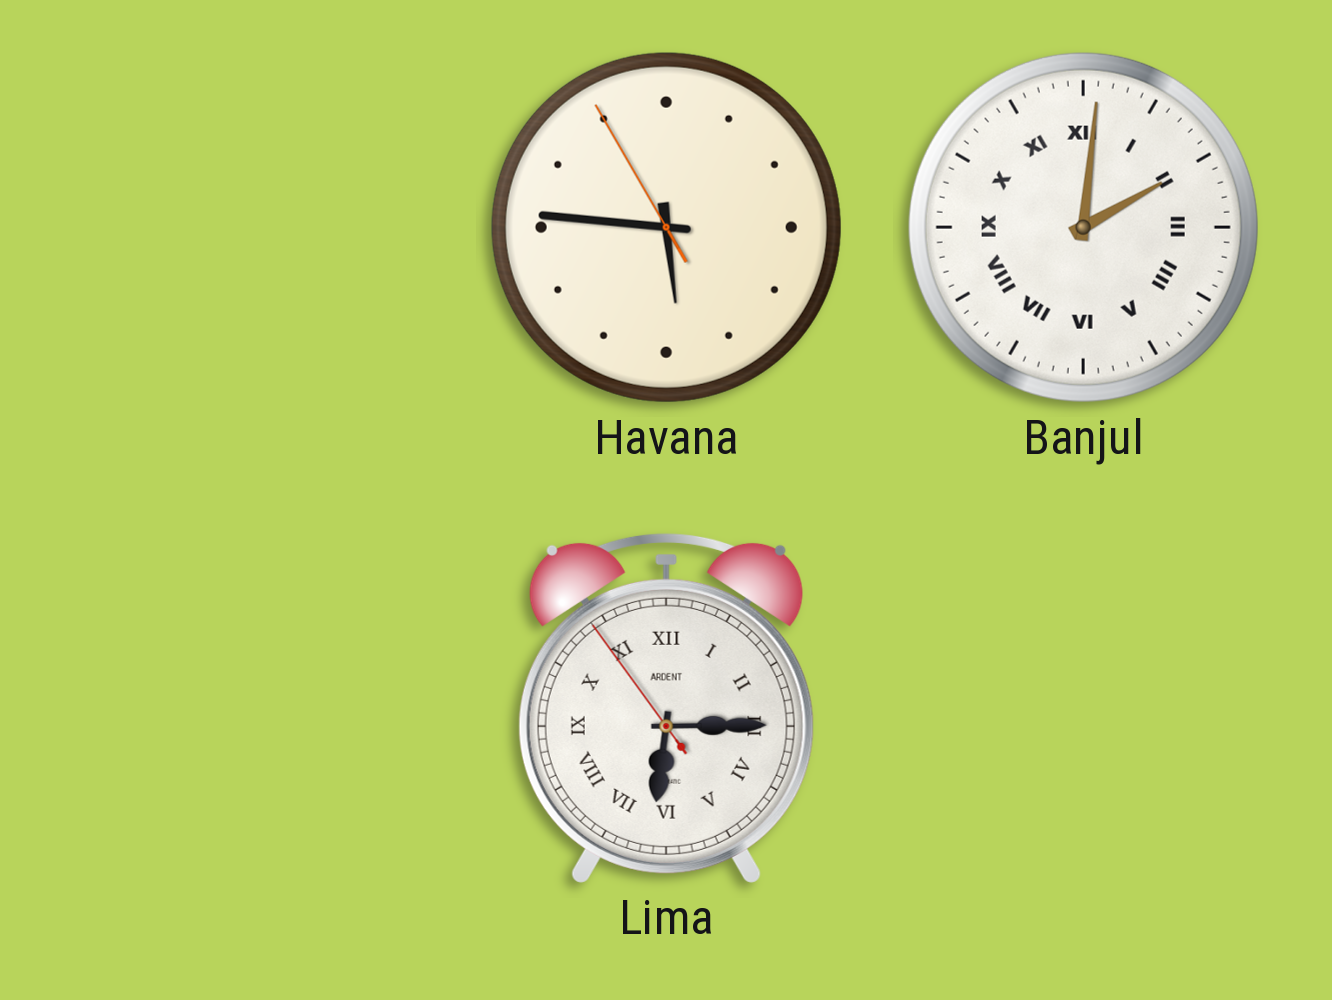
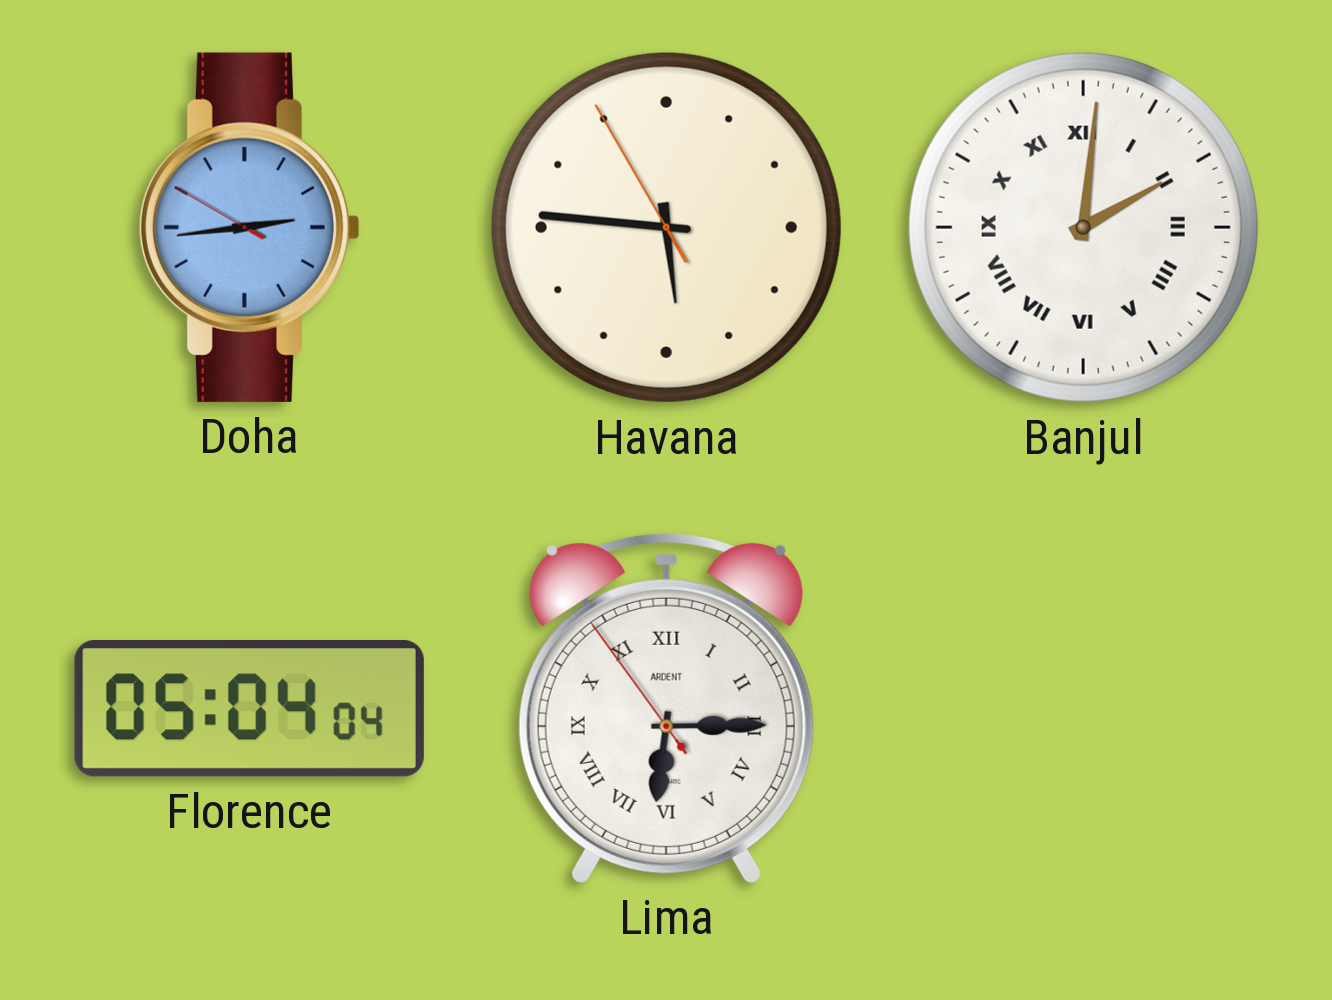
Doha: none -> 2:43
Florence: none -> 05:04
